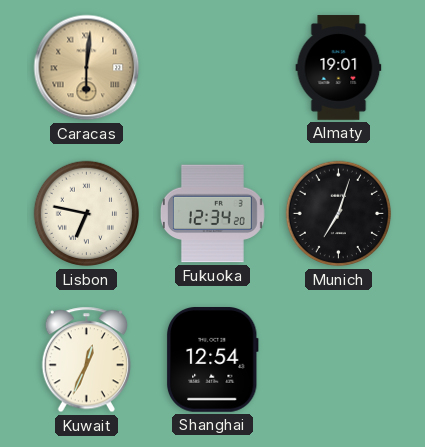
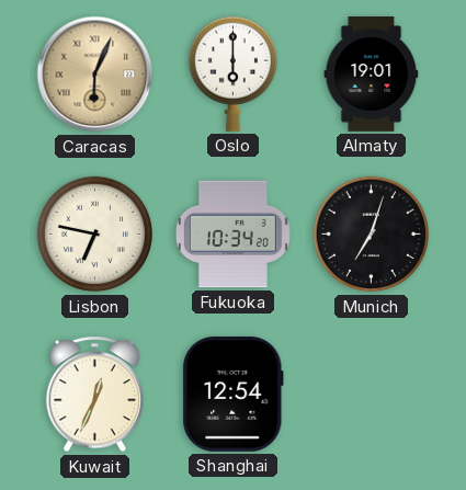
Caracas: 6:01 -> 6:04
Oslo: none -> 6:00
Fukuoka: 12:34 -> 10:34
